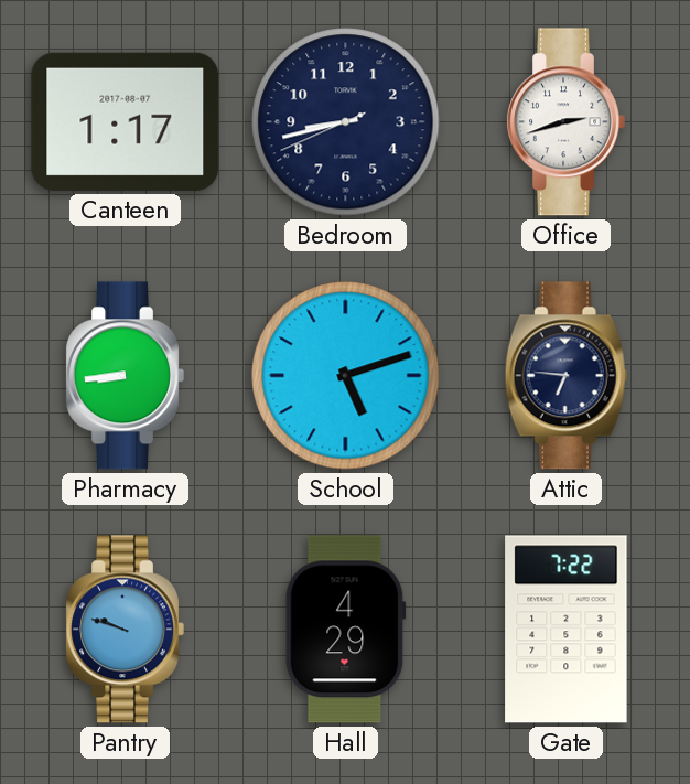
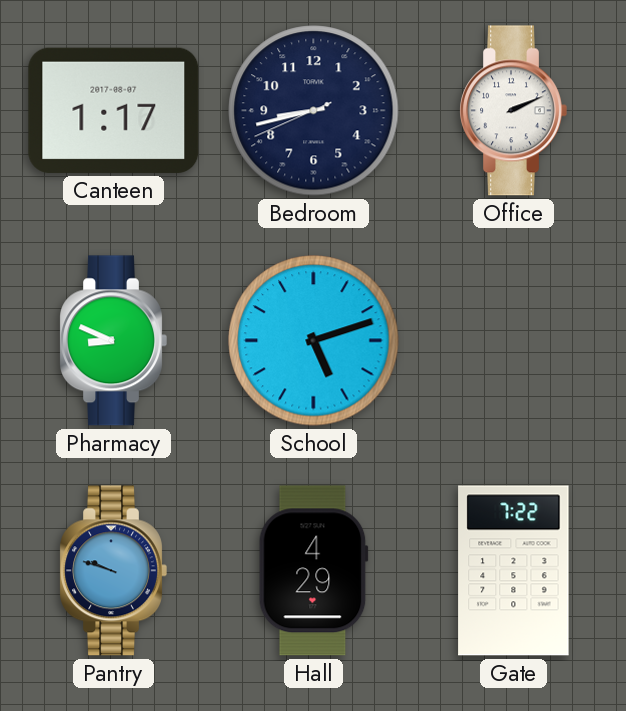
Office: 2:42 -> 2:11
Pharmacy: 8:44 -> 8:49
Attic: 6:46 -> none
